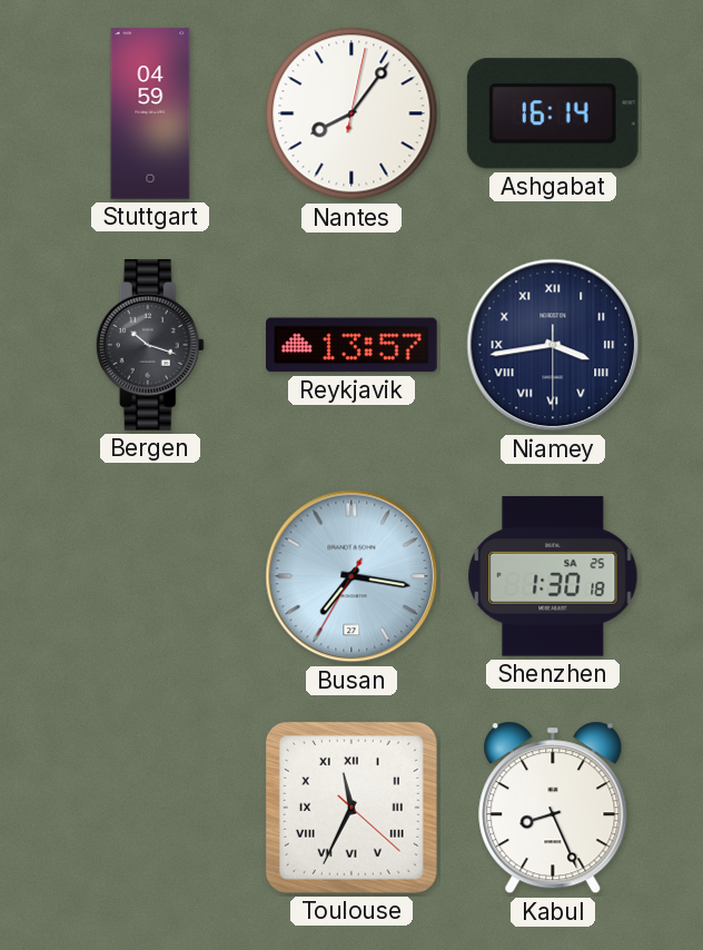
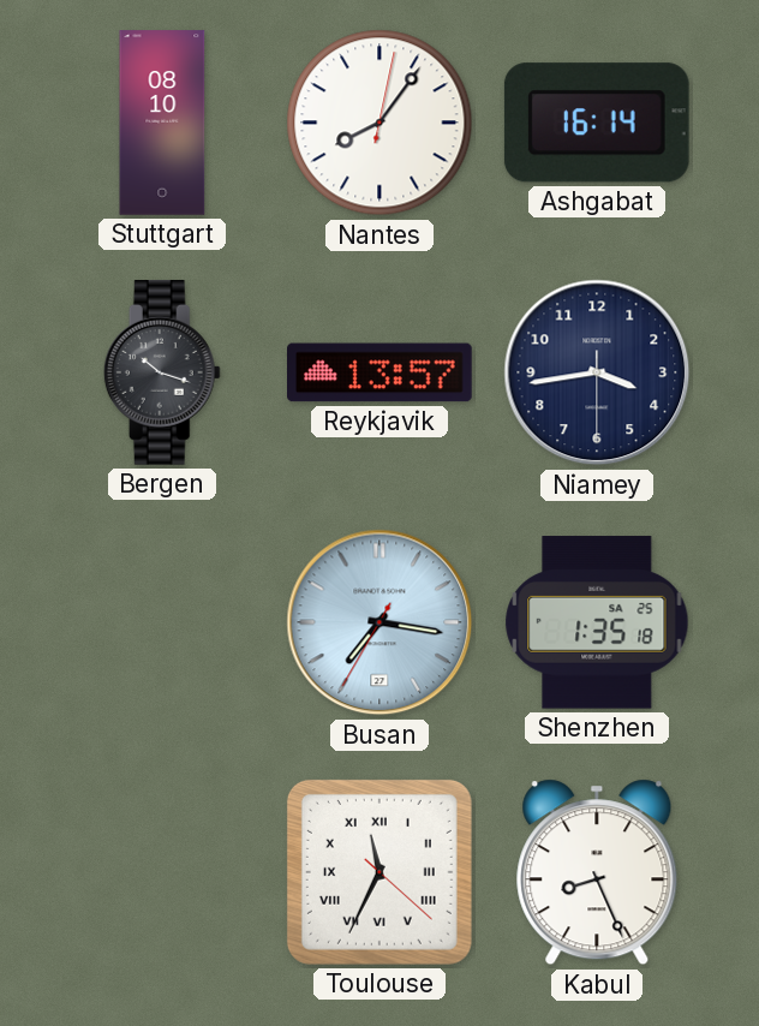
Stuttgart: 04:59 -> 08:10
Niamey numerals: Roman -> Arabic
Shenzhen: 1:30 -> 1:35
